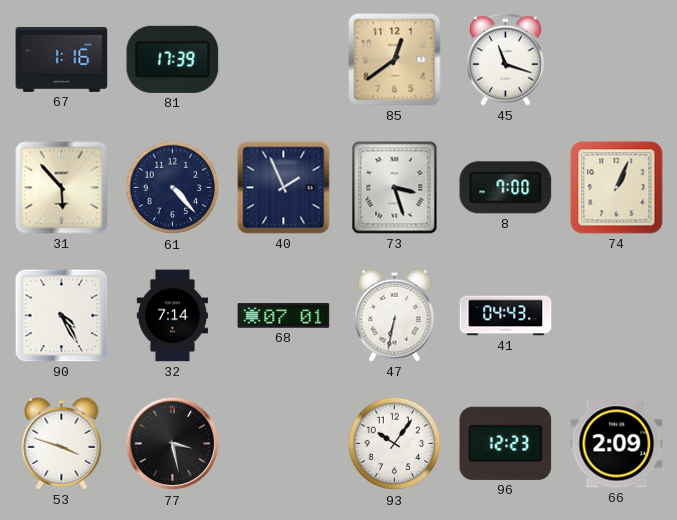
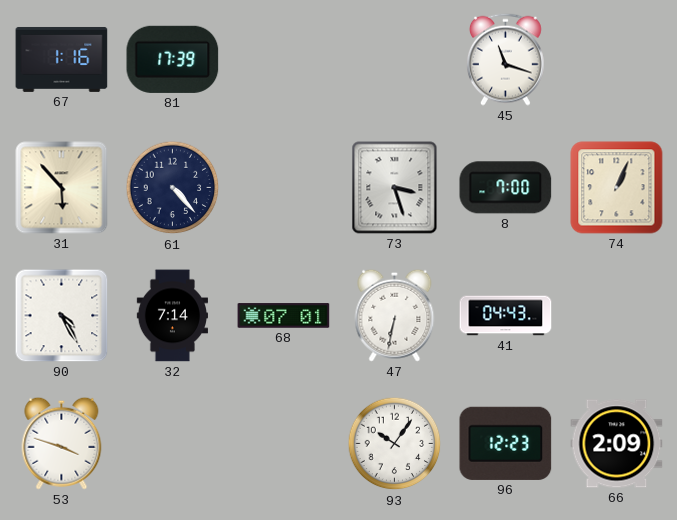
85: 12:39 -> none
40: 1:56 -> none
77: 3:28 -> none
